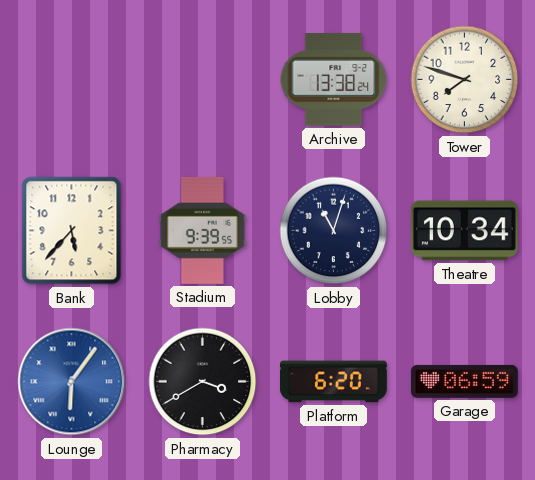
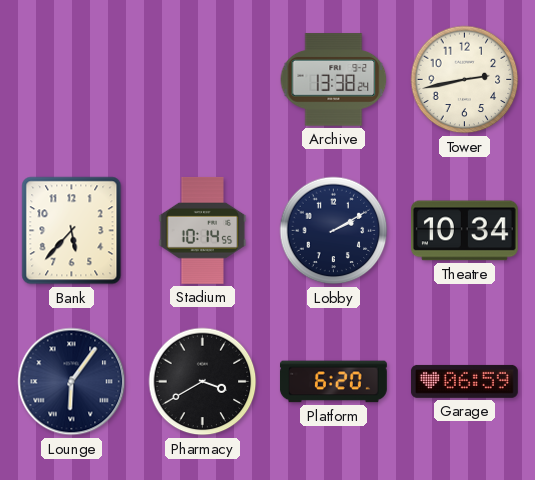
Tower: 7:48 -> 2:43
Stadium: 9:39 -> 10:14
Lobby: 11:03 -> 2:10
Lounge dial: blue -> navy
